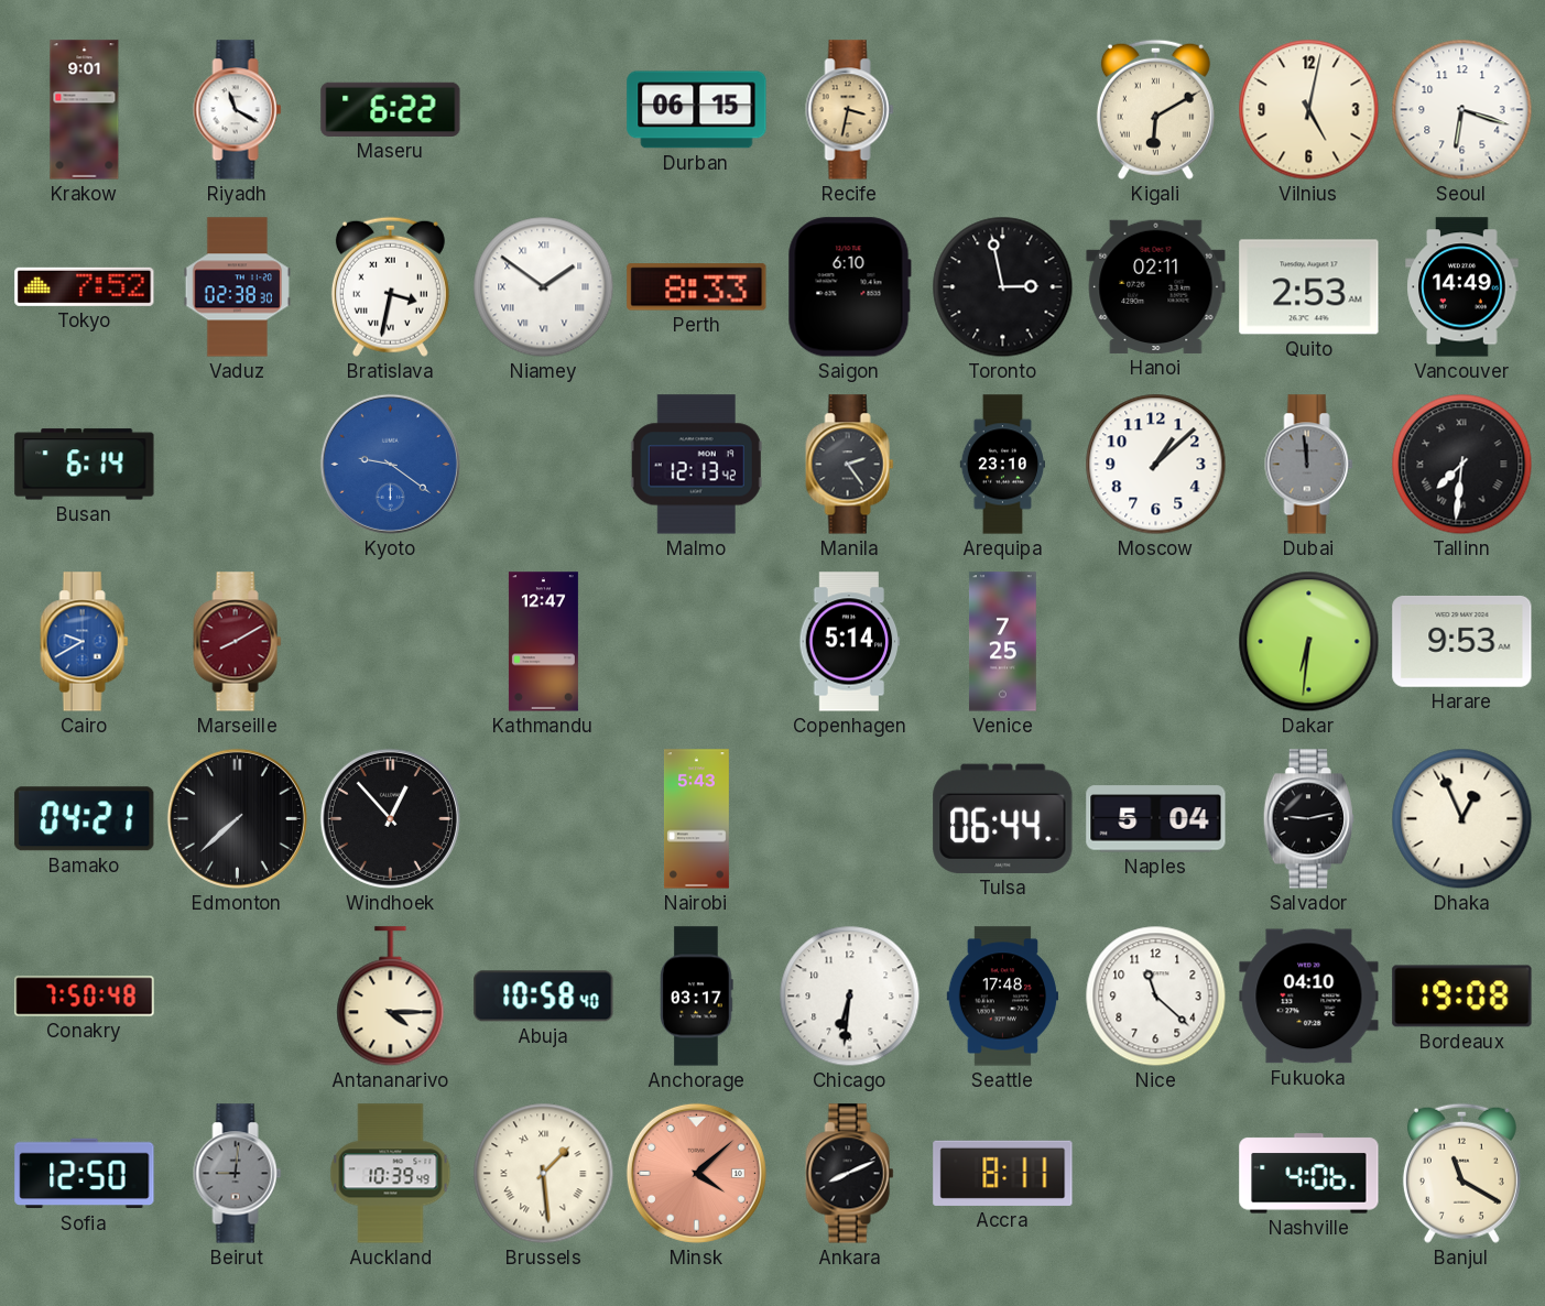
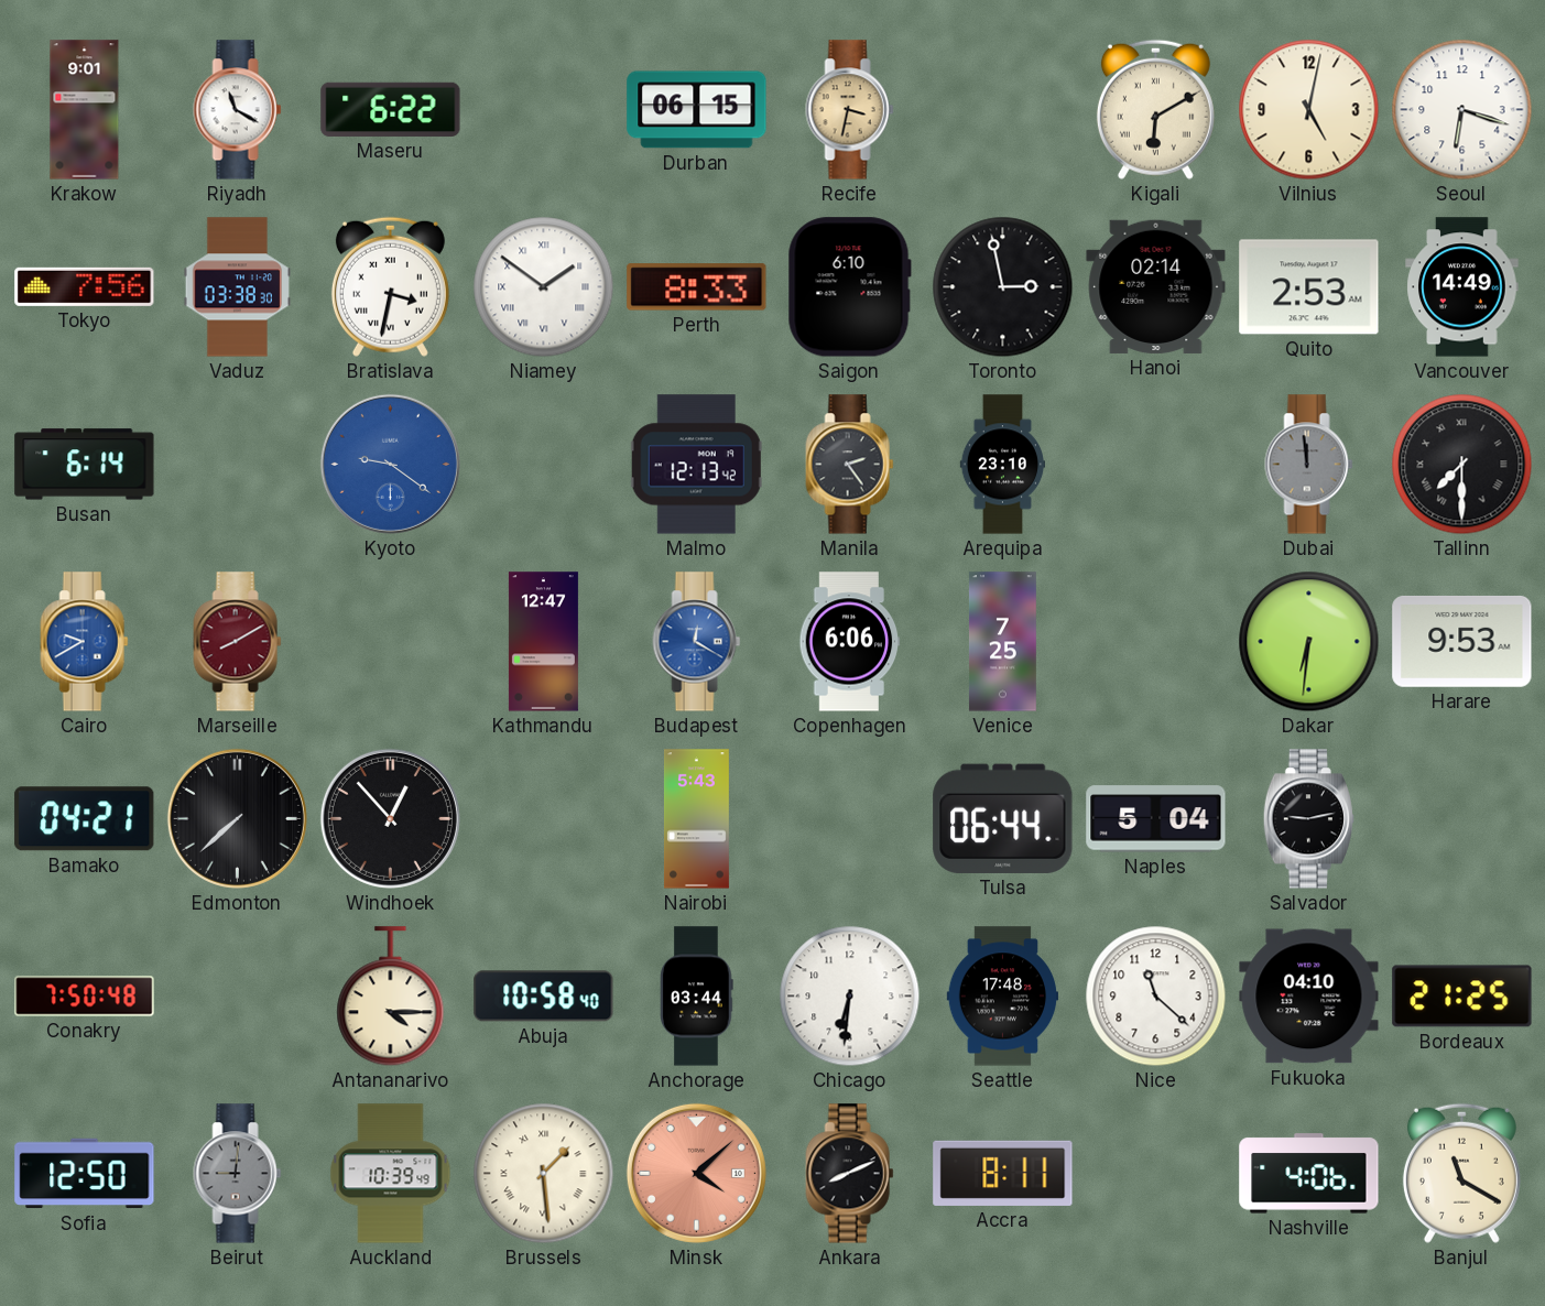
Tokyo: 7:52 -> 7:56
Vaduz: 02:38 -> 03:38
Hanoi: 02:11 -> 02:14
Moscow: 1:08 -> none
Tallinn: 7:31 -> 7:30
Budapest: none -> 12:20
Copenhagen: 5:14 -> 6:06
Dhaka: 12:56 -> none
Anchorage: 03:17 -> 03:44
Bordeaux: 19:08 -> 21:25
